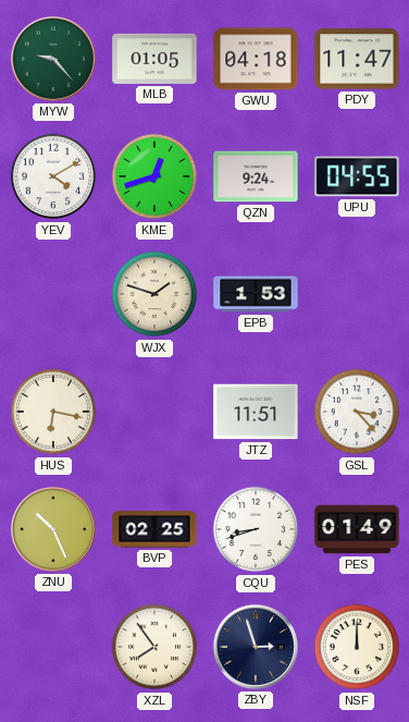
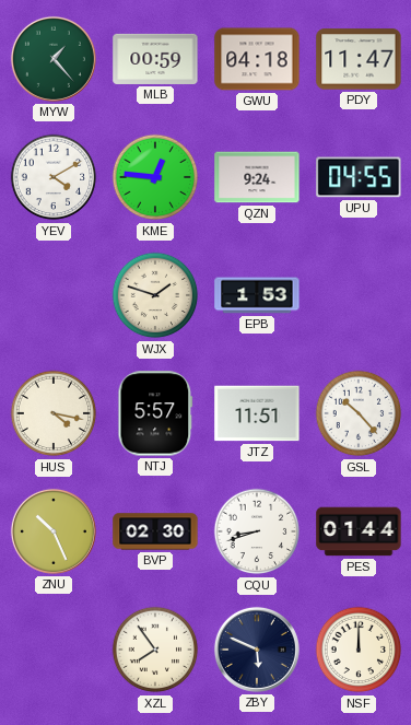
MYW: 9:23 -> 1:23
MLB: 01:05 -> 00:59
KME: 12:42 -> 12:46
HUS: 6:17 -> 4:17
NTJ: none -> 5:57
GSL: 3:23 -> 10:23
BVP: 02:25 -> 02:30
PES: 01:49 -> 01:44
ZBY: 2:57 -> 5:49
